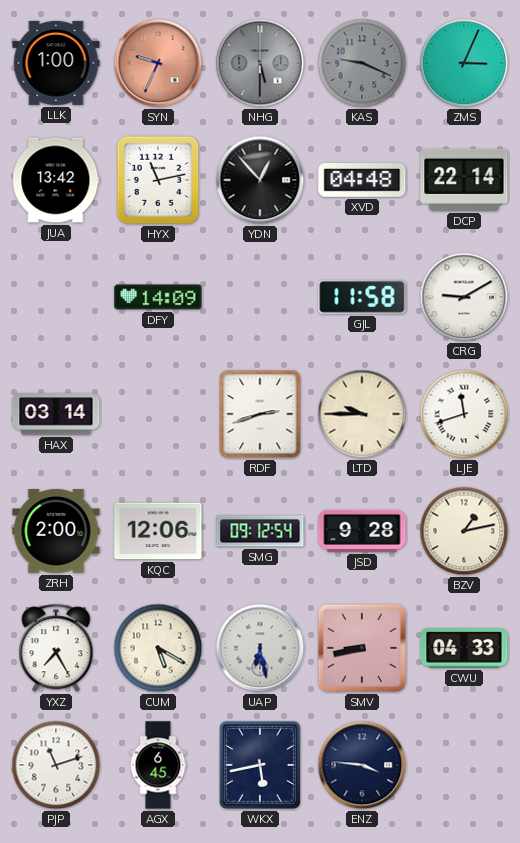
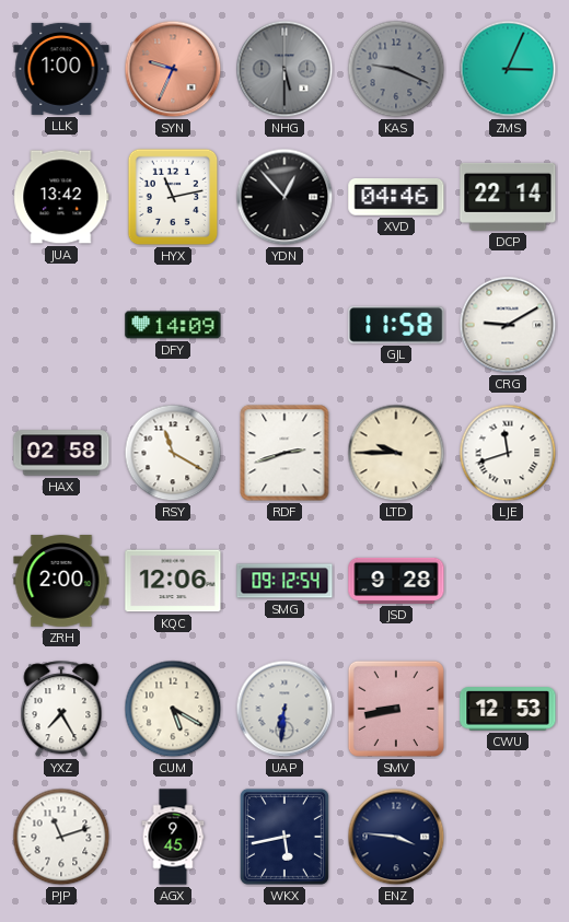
XVD: 04:48 -> 04:46
HAX: 03:14 -> 02:58
RSY: none -> 11:20
BZV: 1:13 -> none
UAP: 6:28 -> 6:31
CWU: 04:33 -> 12:53
AGX: 6:45 -> 9:45
